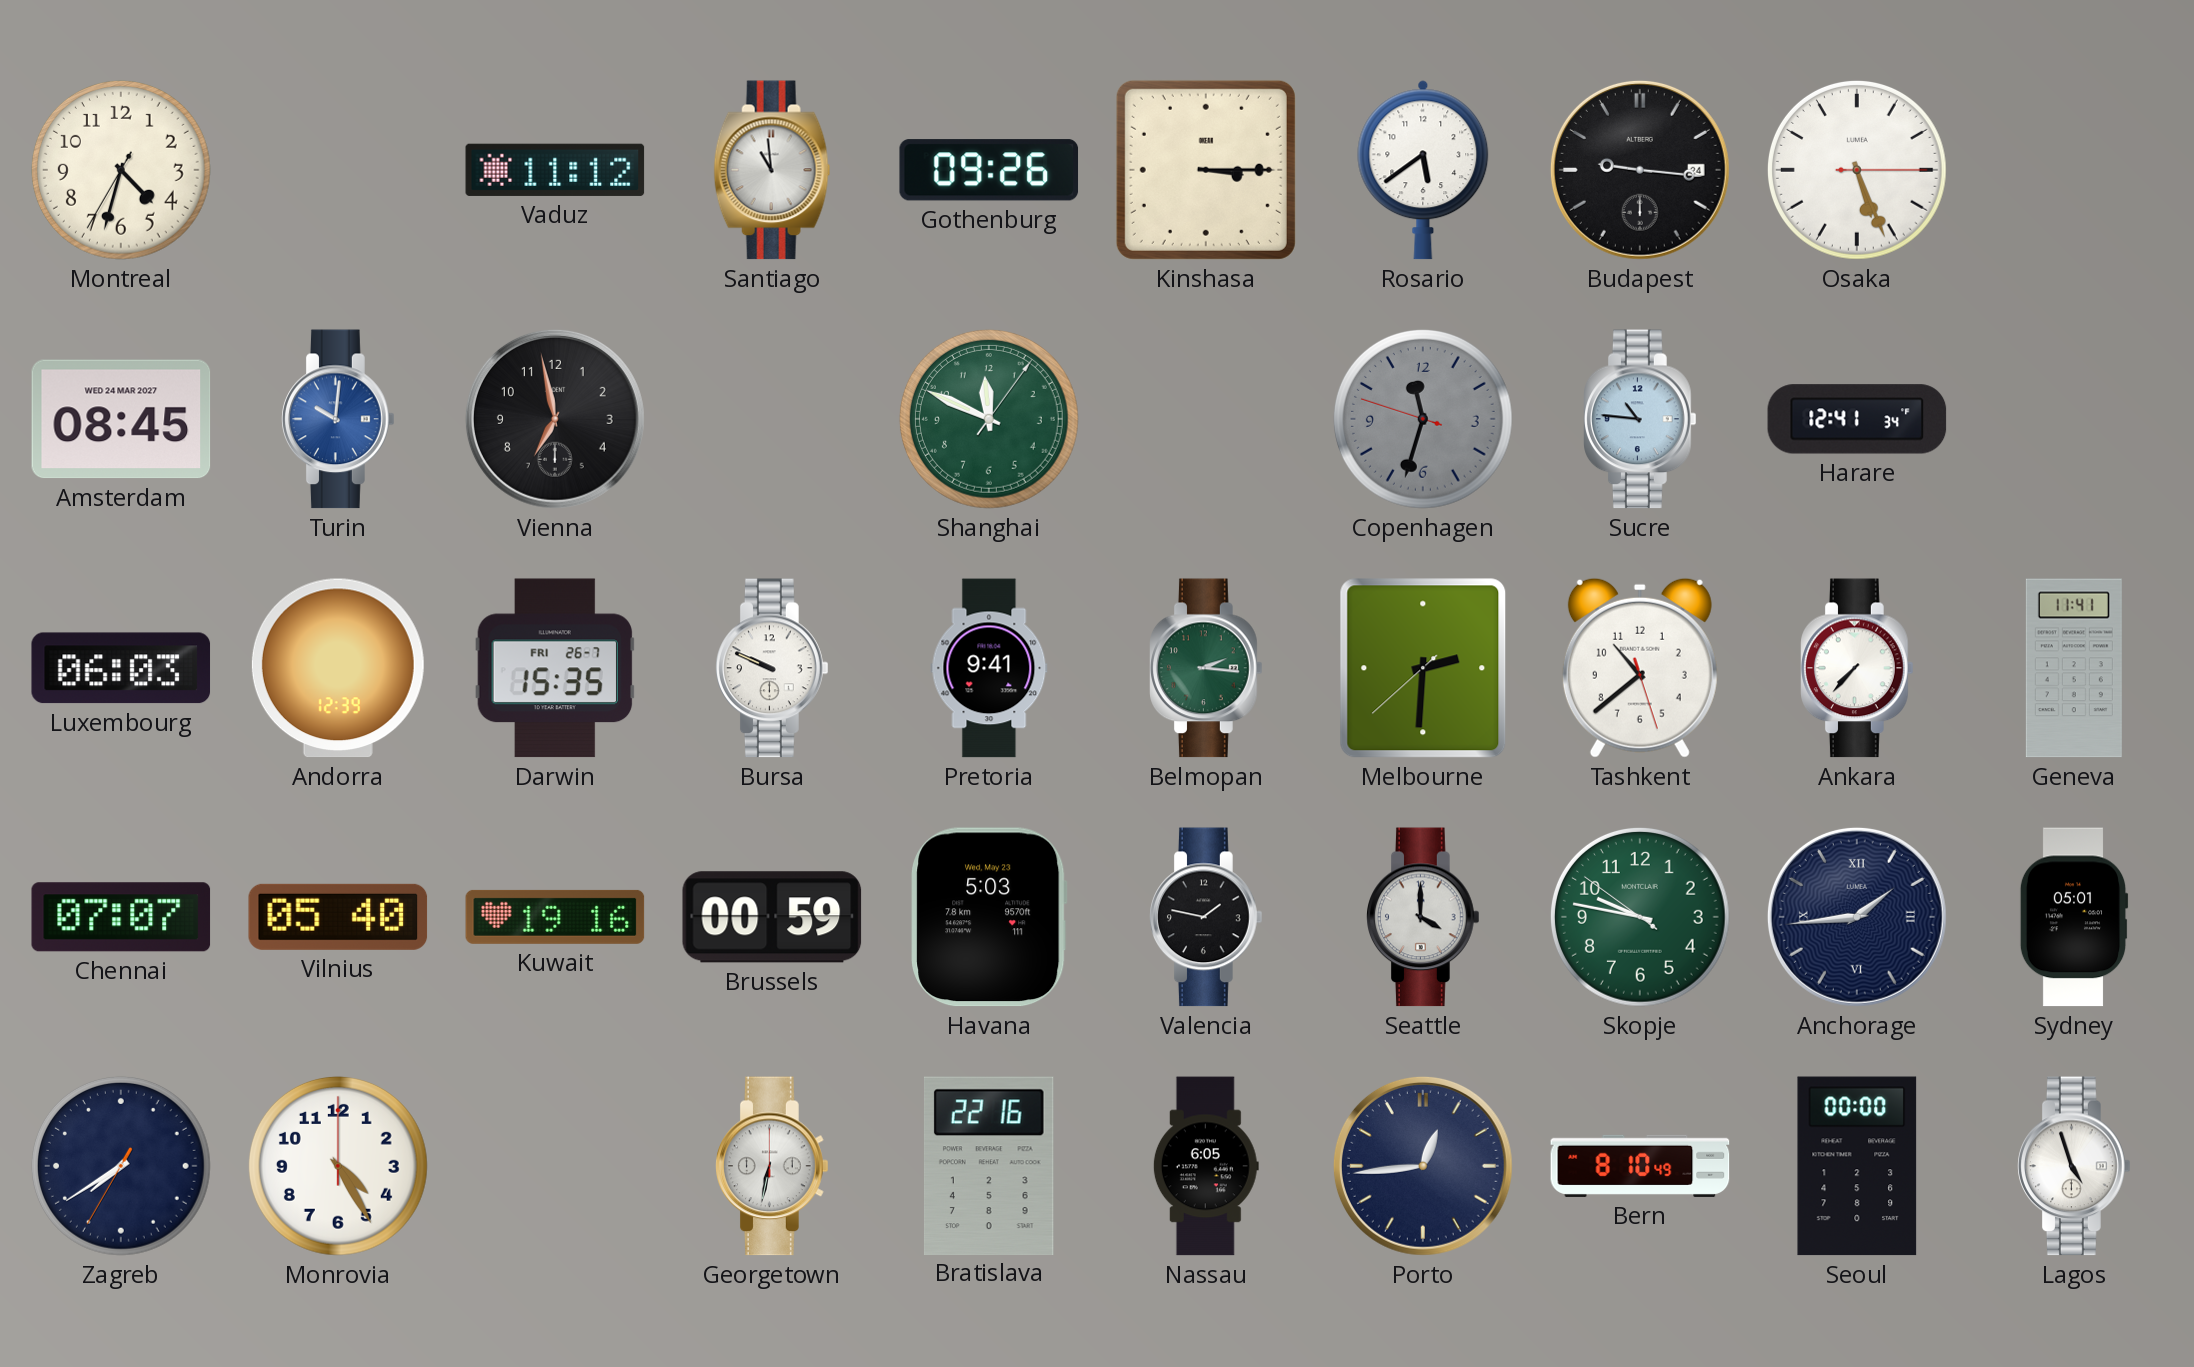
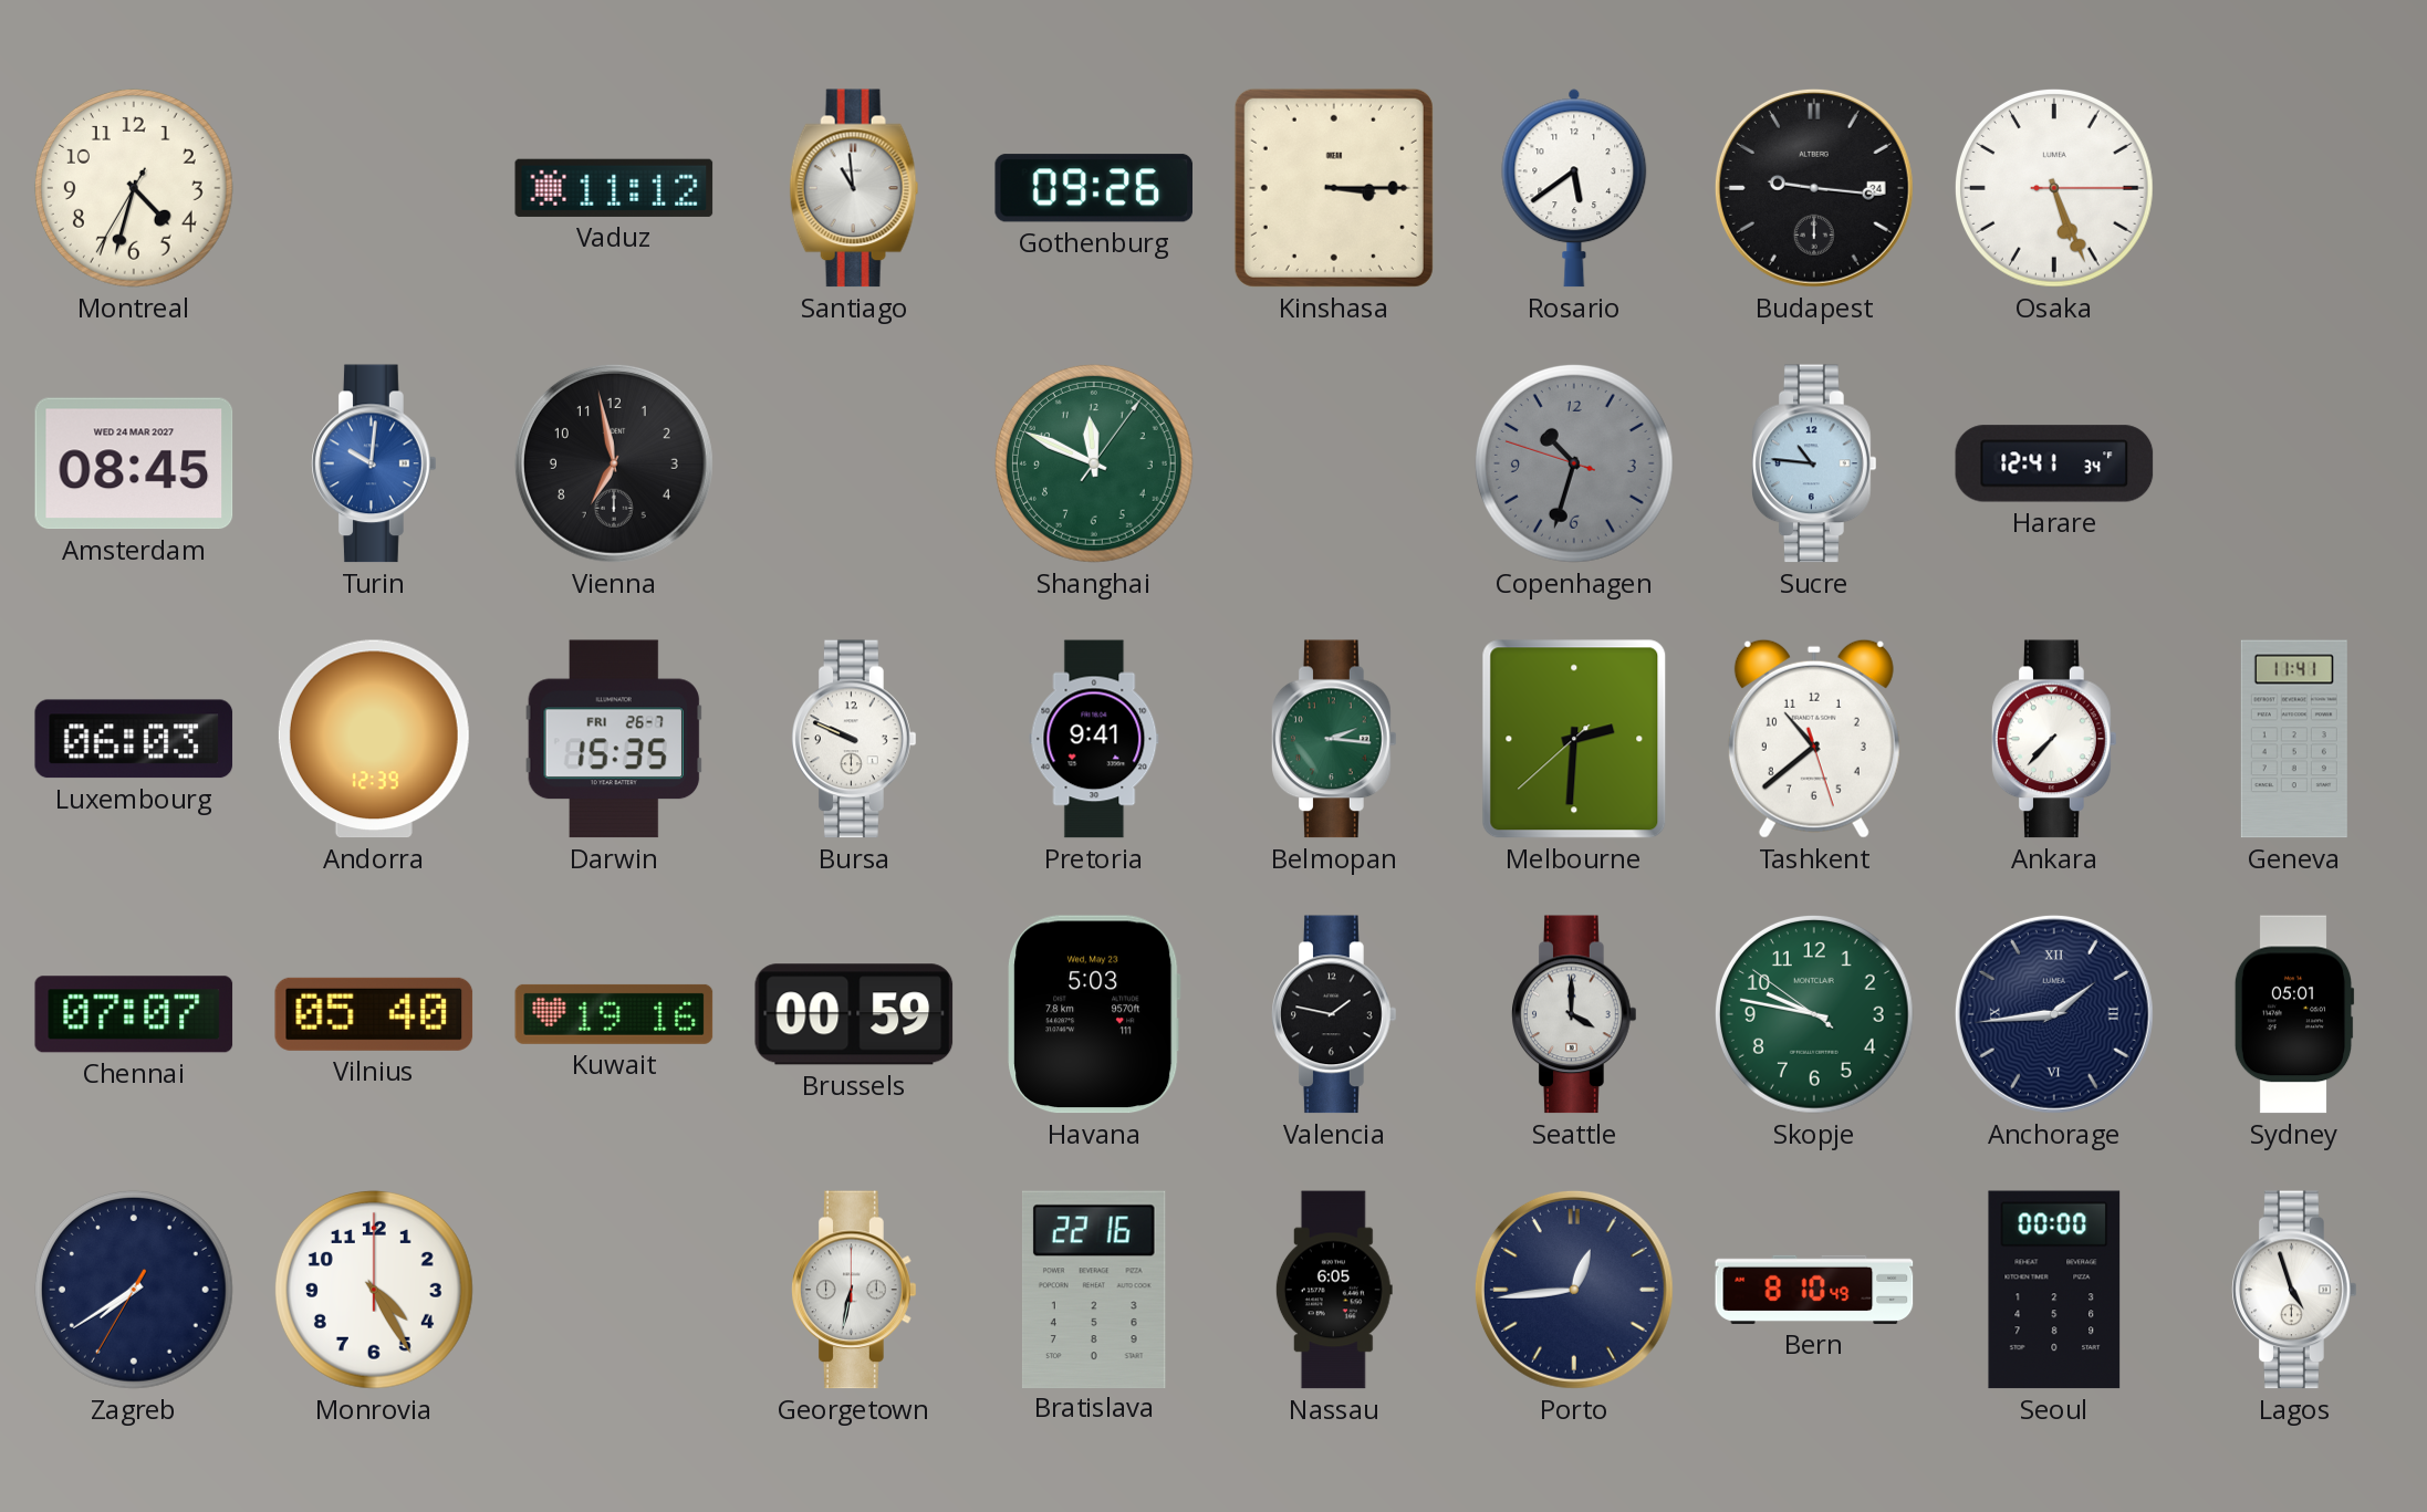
Copenhagen: 11:32 -> 10:32
